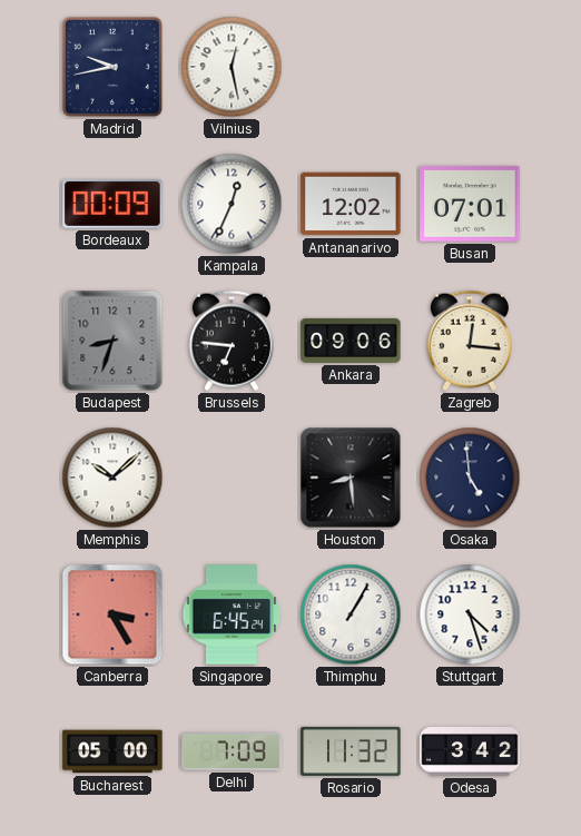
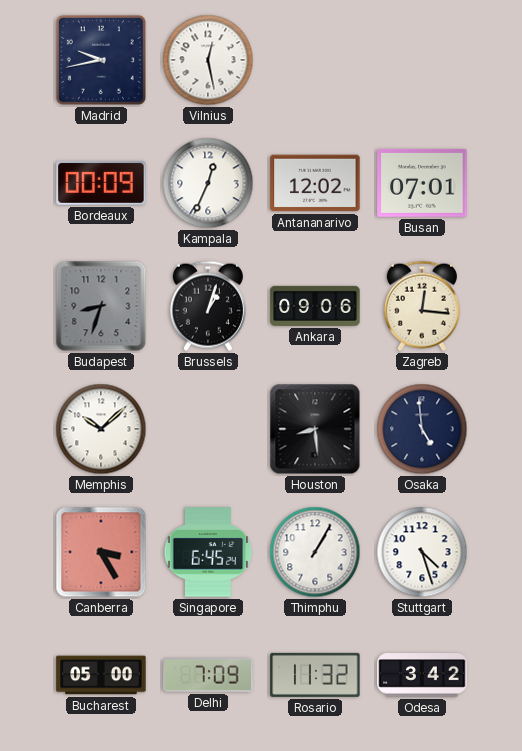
Brussels: 6:46 -> 1:03
